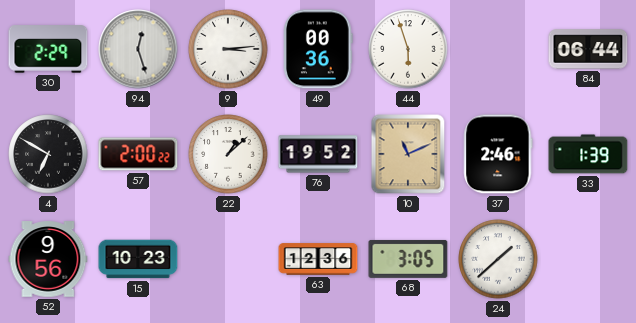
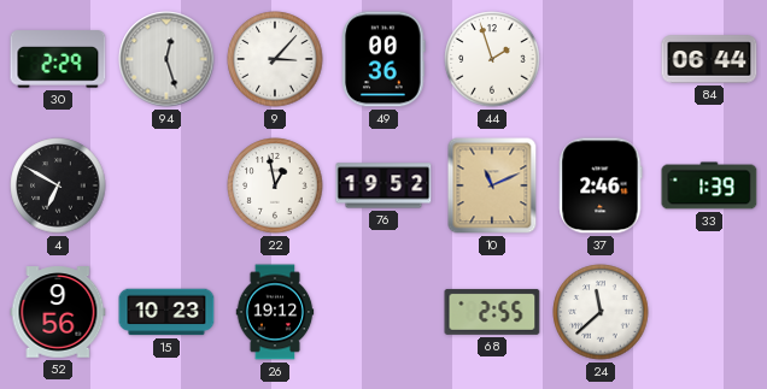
9: 3:14 -> 3:07
44: 5:57 -> 1:57
57: 2:00 -> none
22: 1:08 -> 12:58
26: none -> 19:12
63: 12:36 -> none
68: 3:05 -> 2:55
24: 1:38 -> 11:38
